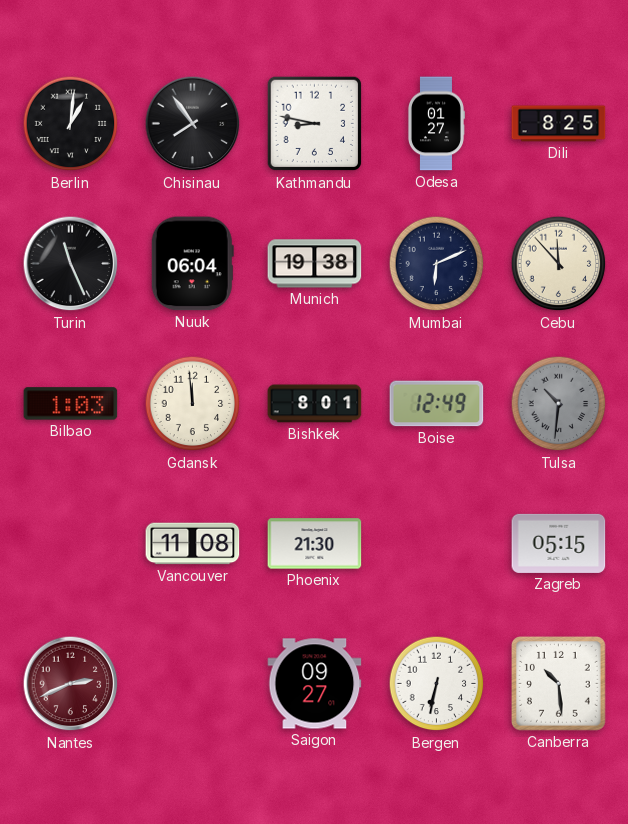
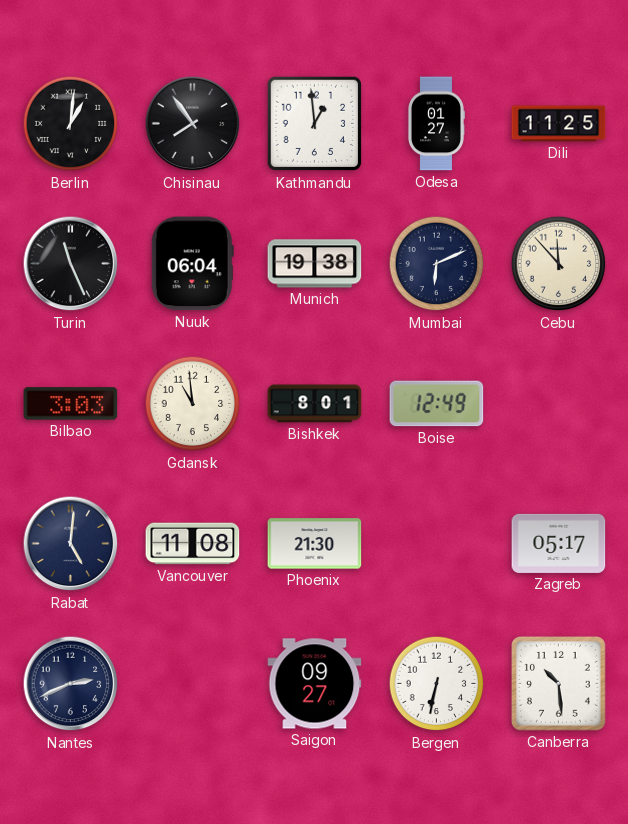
Kathmandu: 8:47 -> 12:59
Dili: 8:25 -> 11:25
Bilbao: 1:03 -> 3:03
Gdansk: 11:59 -> 10:59
Tulsa: 10:31 -> none
Rabat: none -> 5:01
Zagreb: 05:15 -> 05:17
Nantes dial: burgundy -> navy
